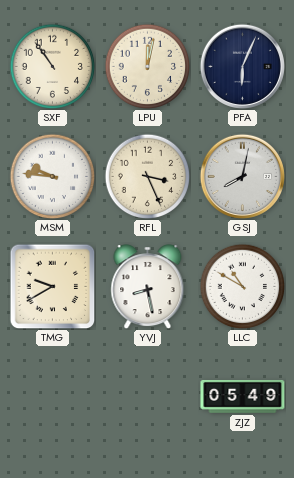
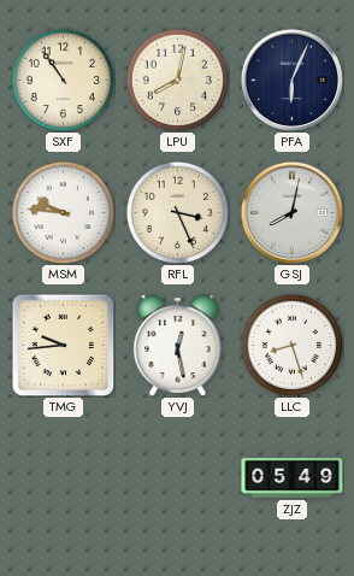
LPU: 12:02 -> 8:02
TMG: 9:40 -> 9:44
YVJ: 8:28 -> 12:28
LLC: 10:50 -> 8:27
